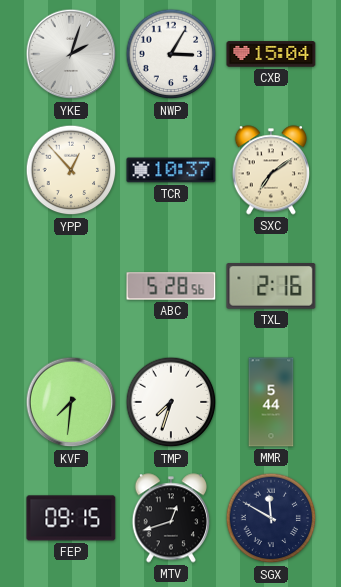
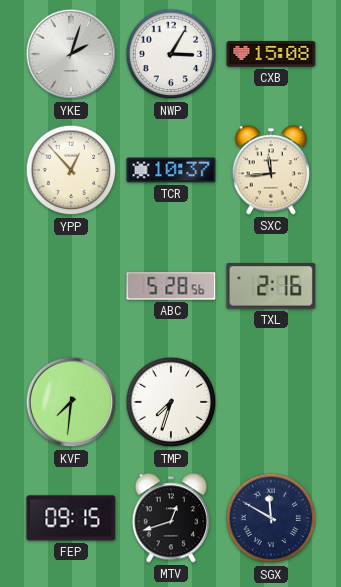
CXB: 15:04 -> 15:08
SXC: 7:09 -> 11:44
MMR: 5:44 -> none
